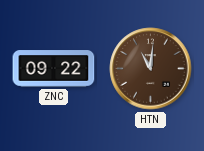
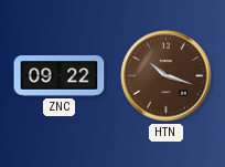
HTN: 11:01 -> 10:18
